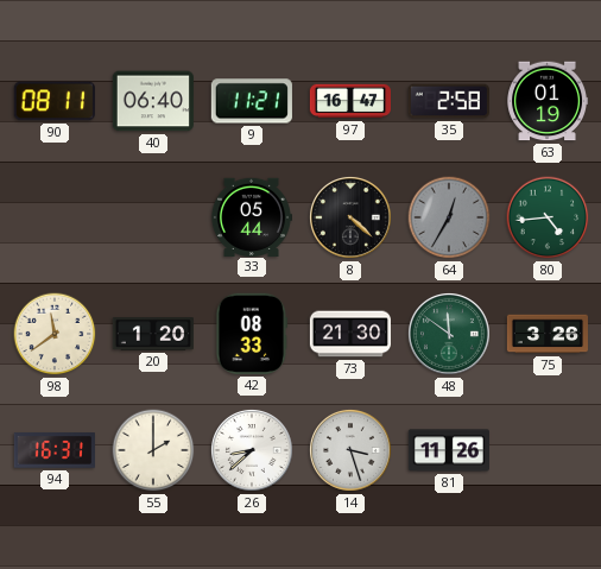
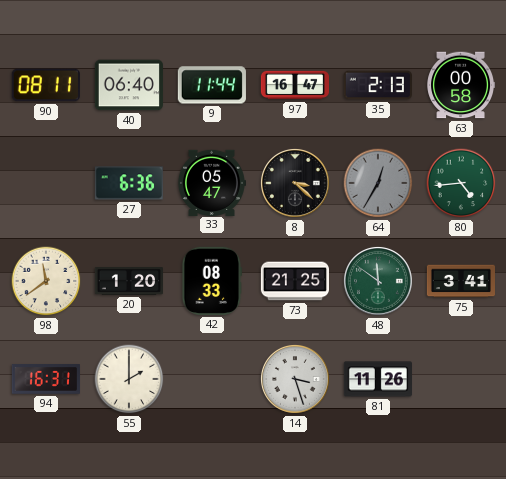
9: 11:21 -> 11:44
35: 2:58 -> 2:13
63: 01:19 -> 00:58
27: none -> 6:36
33: 05:44 -> 05:47
8: 4:22 -> 3:22
73: 21:30 -> 21:25
75: 3:26 -> 3:41
26: 8:38 -> none
